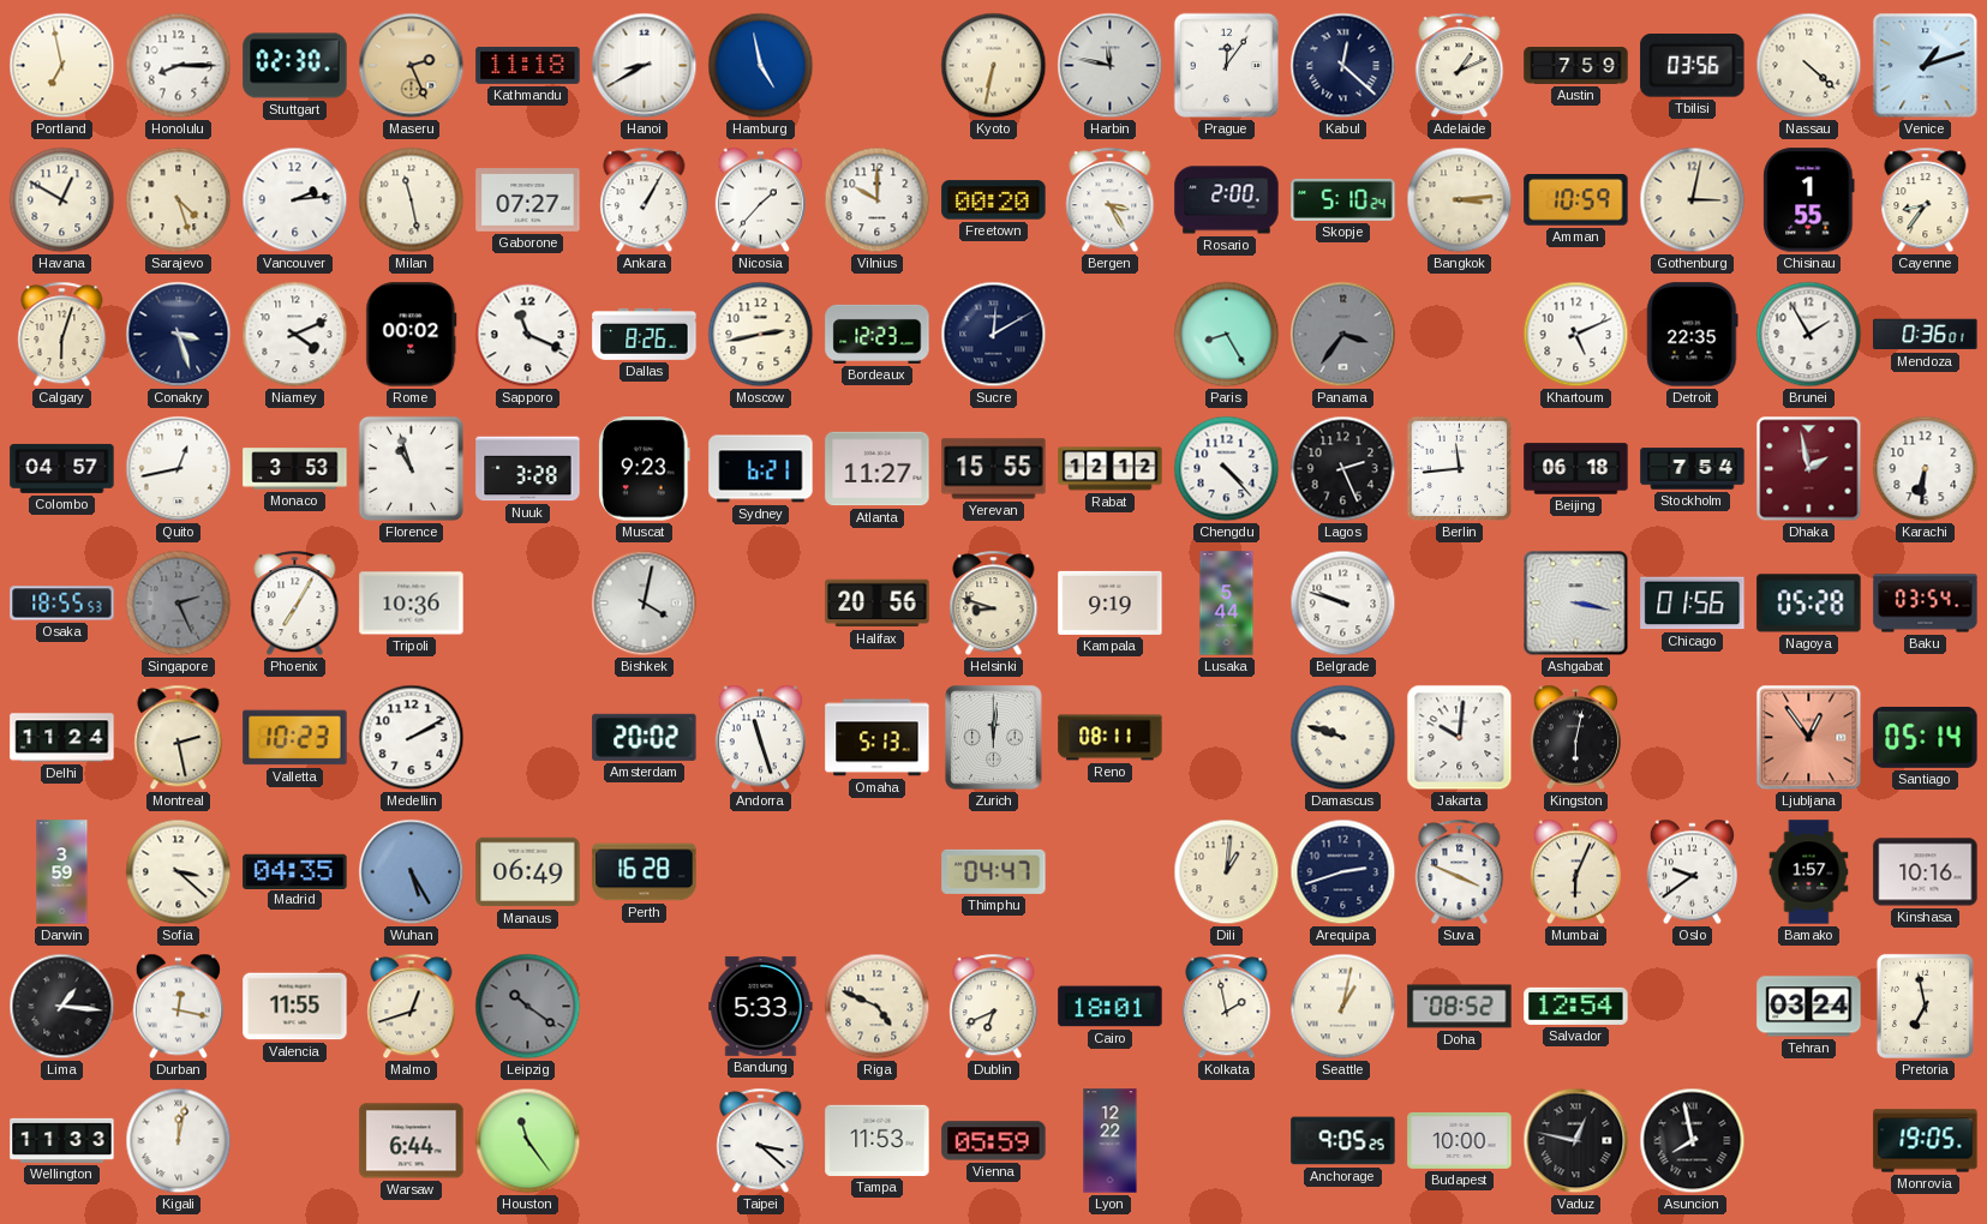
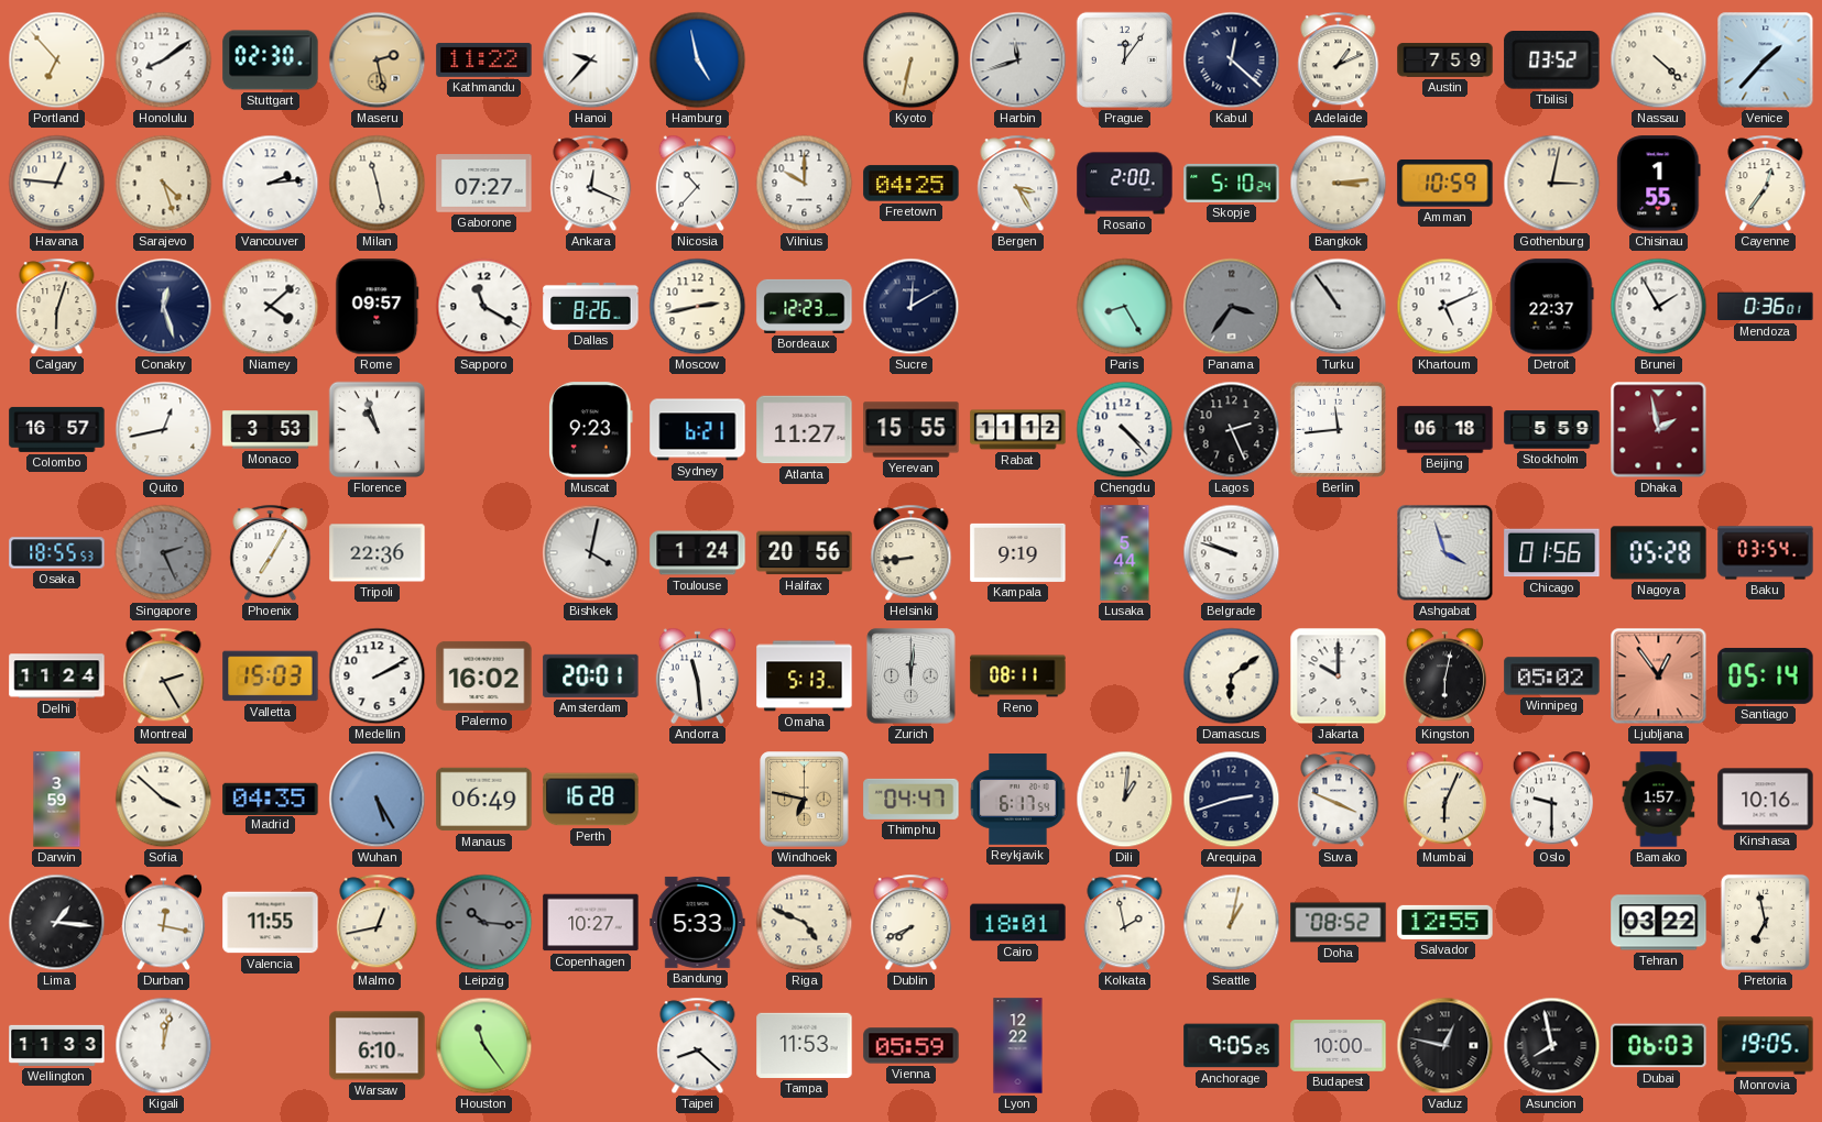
Portland: 6:58 -> 6:53
Honolulu: 8:15 -> 8:09
Maseru: 2:26 -> 2:28
Kathmandu: 11:18 -> 11:22
Hanoi: 8:40 -> 9:37
Harbin: 11:47 -> 11:42
Tbilisi: 03:56 -> 03:52
Venice: 1:12 -> 1:37
Havana: 12:50 -> 12:46
Ankara: 1:05 -> 12:19
Nicosia: 1:37 -> 10:37
Freetown: 00:20 -> 04:25
Cayenne: 8:36 -> 12:36
Conakry: 3:27 -> 12:27
Niamey: 4:11 -> 4:08
Rome: 00:02 -> 09:57
Sapporo: 11:19 -> 11:20
Turku: none -> 10:54
Detroit: 22:35 -> 22:37
Colombo: 04:57 -> 16:57
Nuuk: 3:28 -> none
Rabat: 12:12 -> 11:12
Stockholm: 7:54 -> 5:59
Karachi: 6:31 -> none
Tripoli: 10:36 -> 22:36
Toulouse: none -> 1:24
Helsinki: 8:48 -> 8:44
Ashgabat: 3:17 -> 3:57
Montreal: 2:28 -> 2:25
Valletta: 10:23 -> 15:03
Palermo: none -> 16:02
Amsterdam: 20:02 -> 20:01
Andorra: 11:27 -> 11:29
Damascus: 9:48 -> 6:09
Jakarta: 10:01 -> 10:00
Winnipeg: none -> 05:02
Sofia: 3:22 -> 3:52
Windhoek: none -> 6:47
Reykjavik: none -> 6:17
Oslo: 9:39 -> 9:30
Malmo: 12:42 -> 12:43
Leipzig: 10:21 -> 10:16
Copenhagen: none -> 10:27
Dublin: 6:41 -> 7:41
Salvador: 12:54 -> 12:55
Tehran: 03:24 -> 03:22
Warsaw: 6:44 -> 6:10
Taipei: 3:22 -> 8:22
Dubai: none -> 06:03
